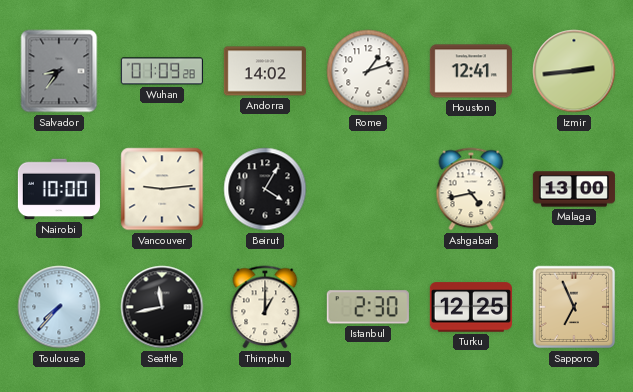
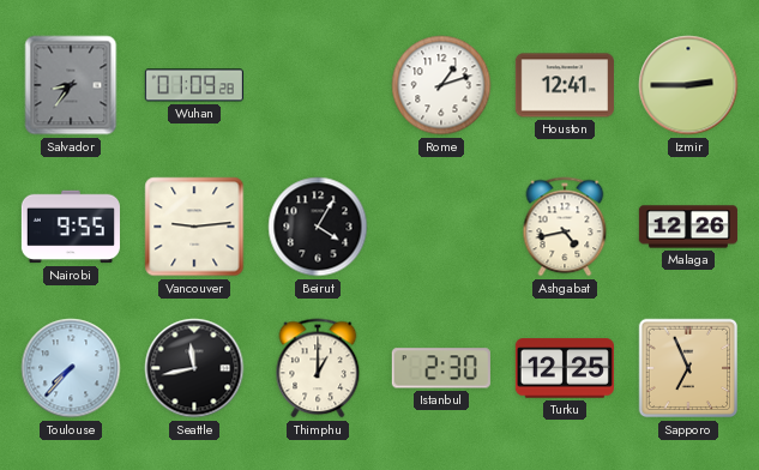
Andorra: 14:02 -> none
Izmir: 2:44 -> 2:45
Nairobi: 10:00 -> 9:55
Malaga: 13:00 -> 12:26
